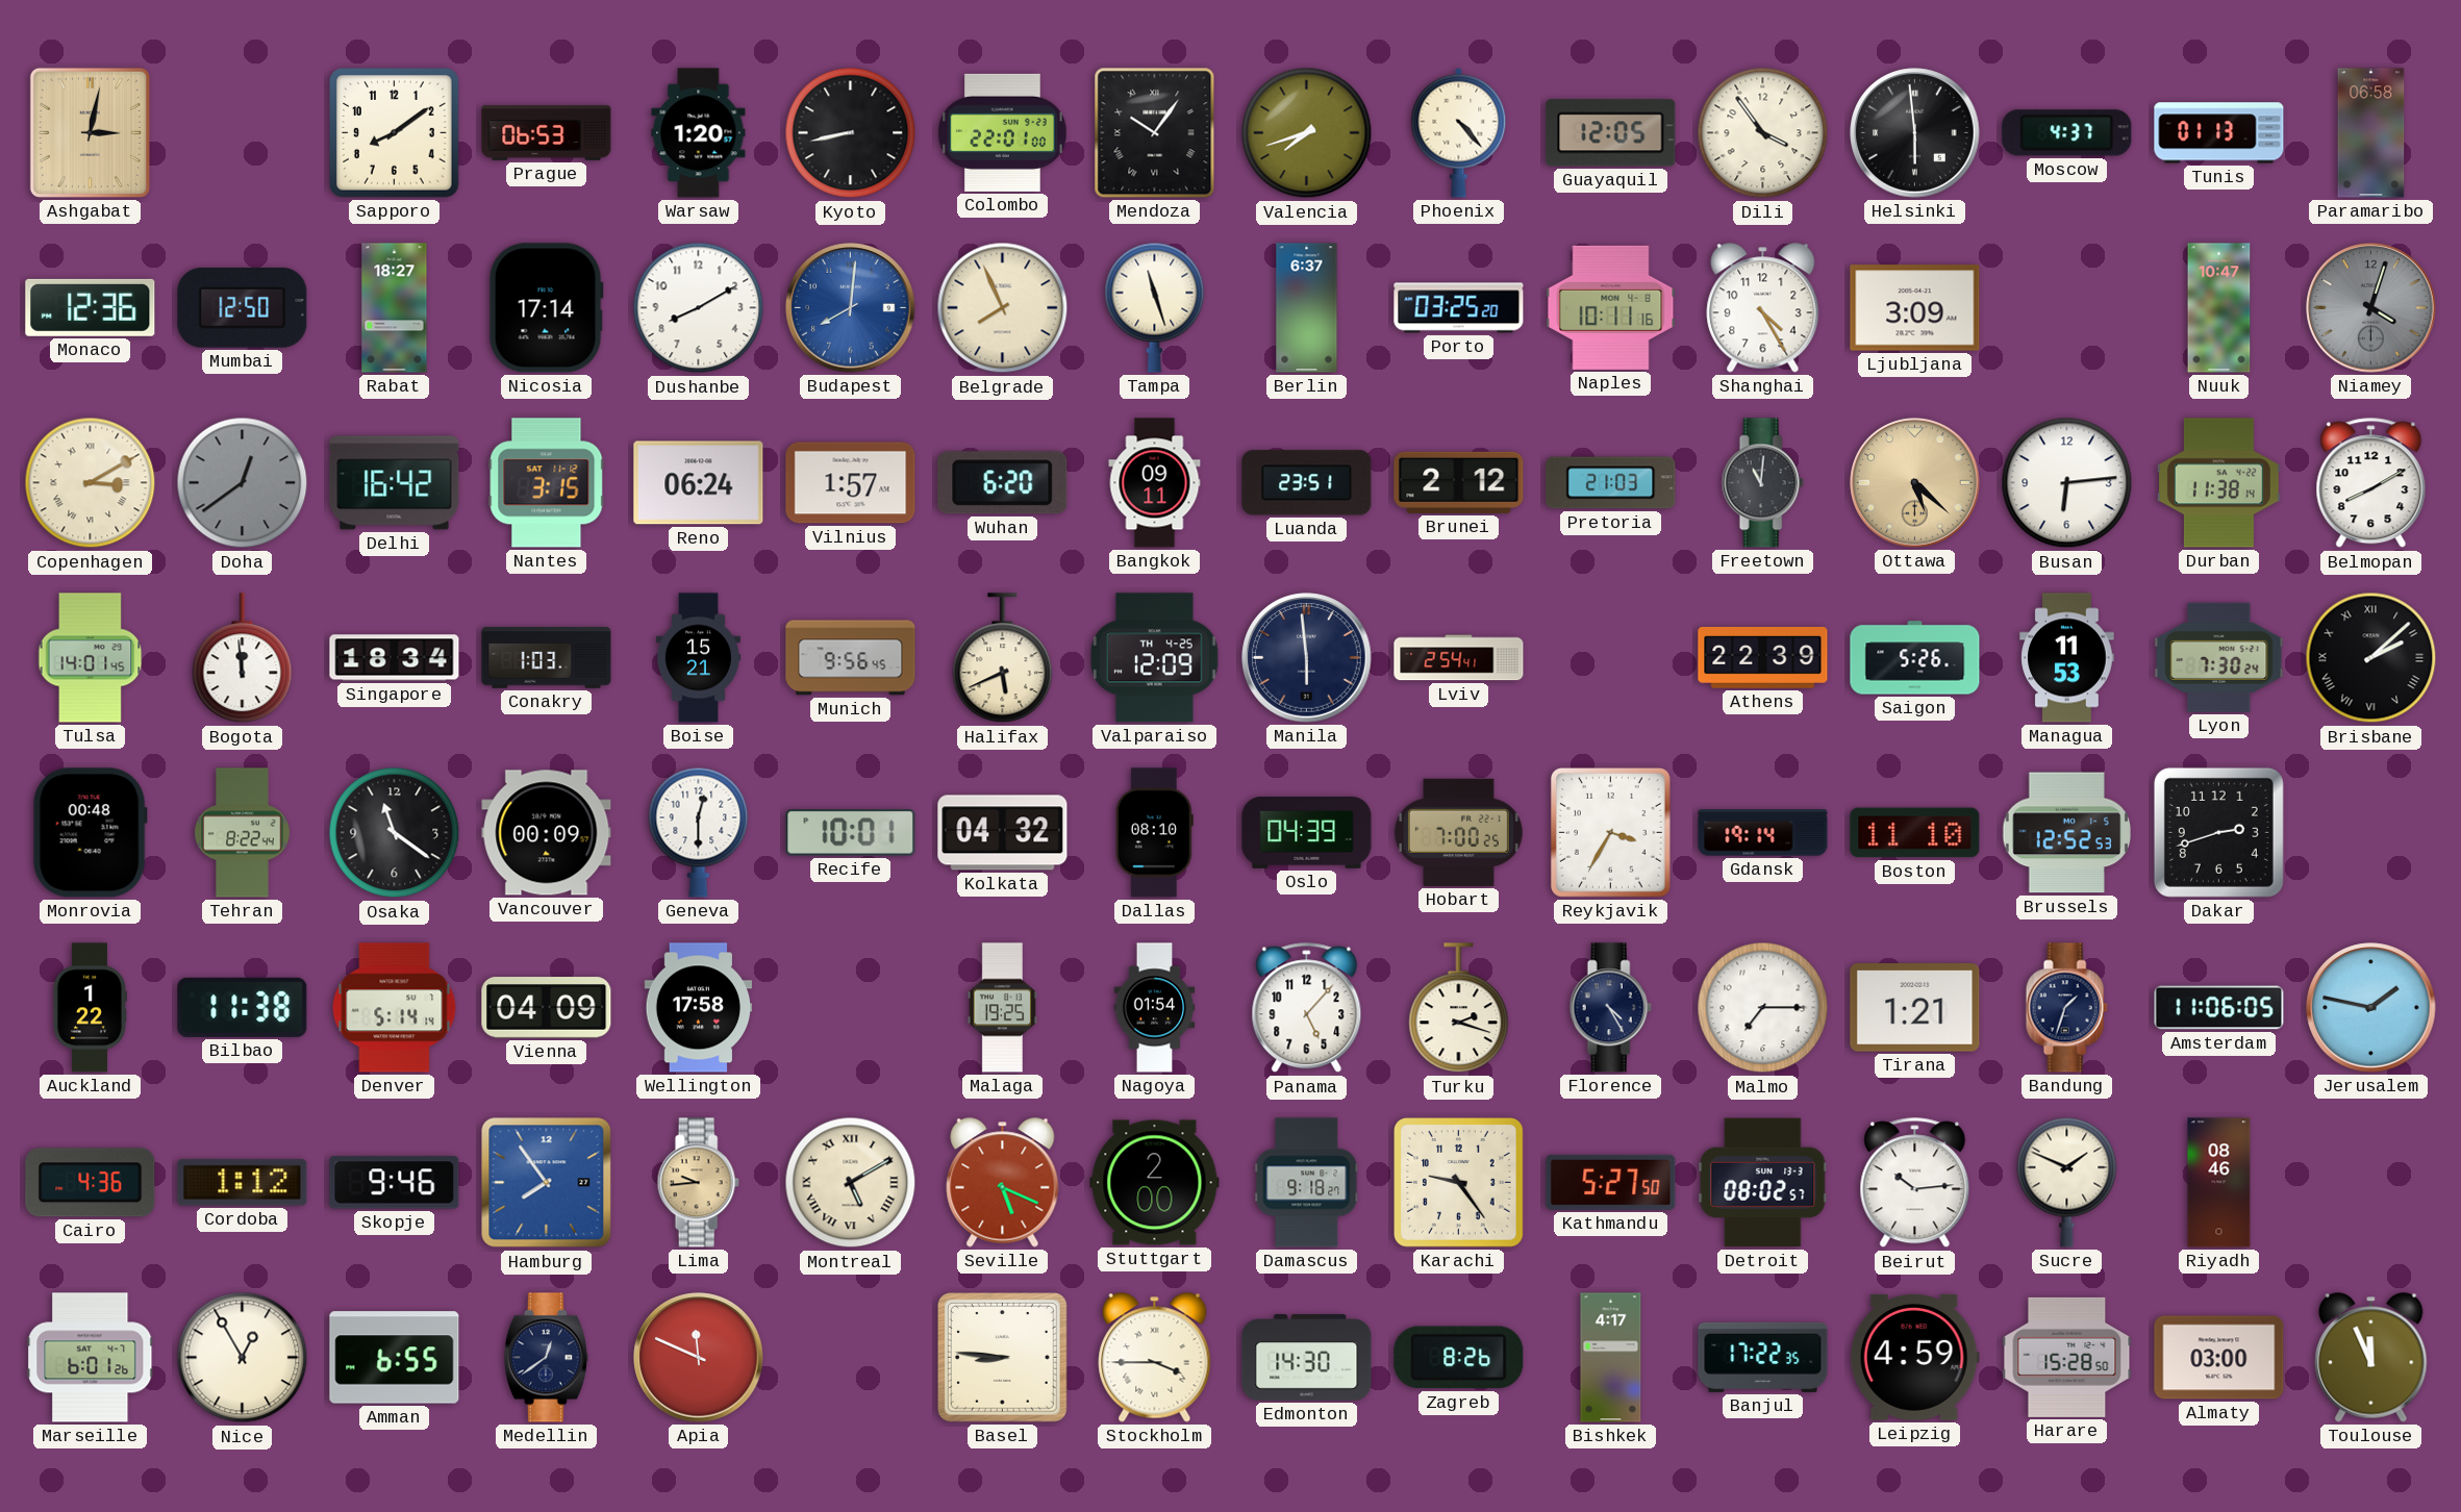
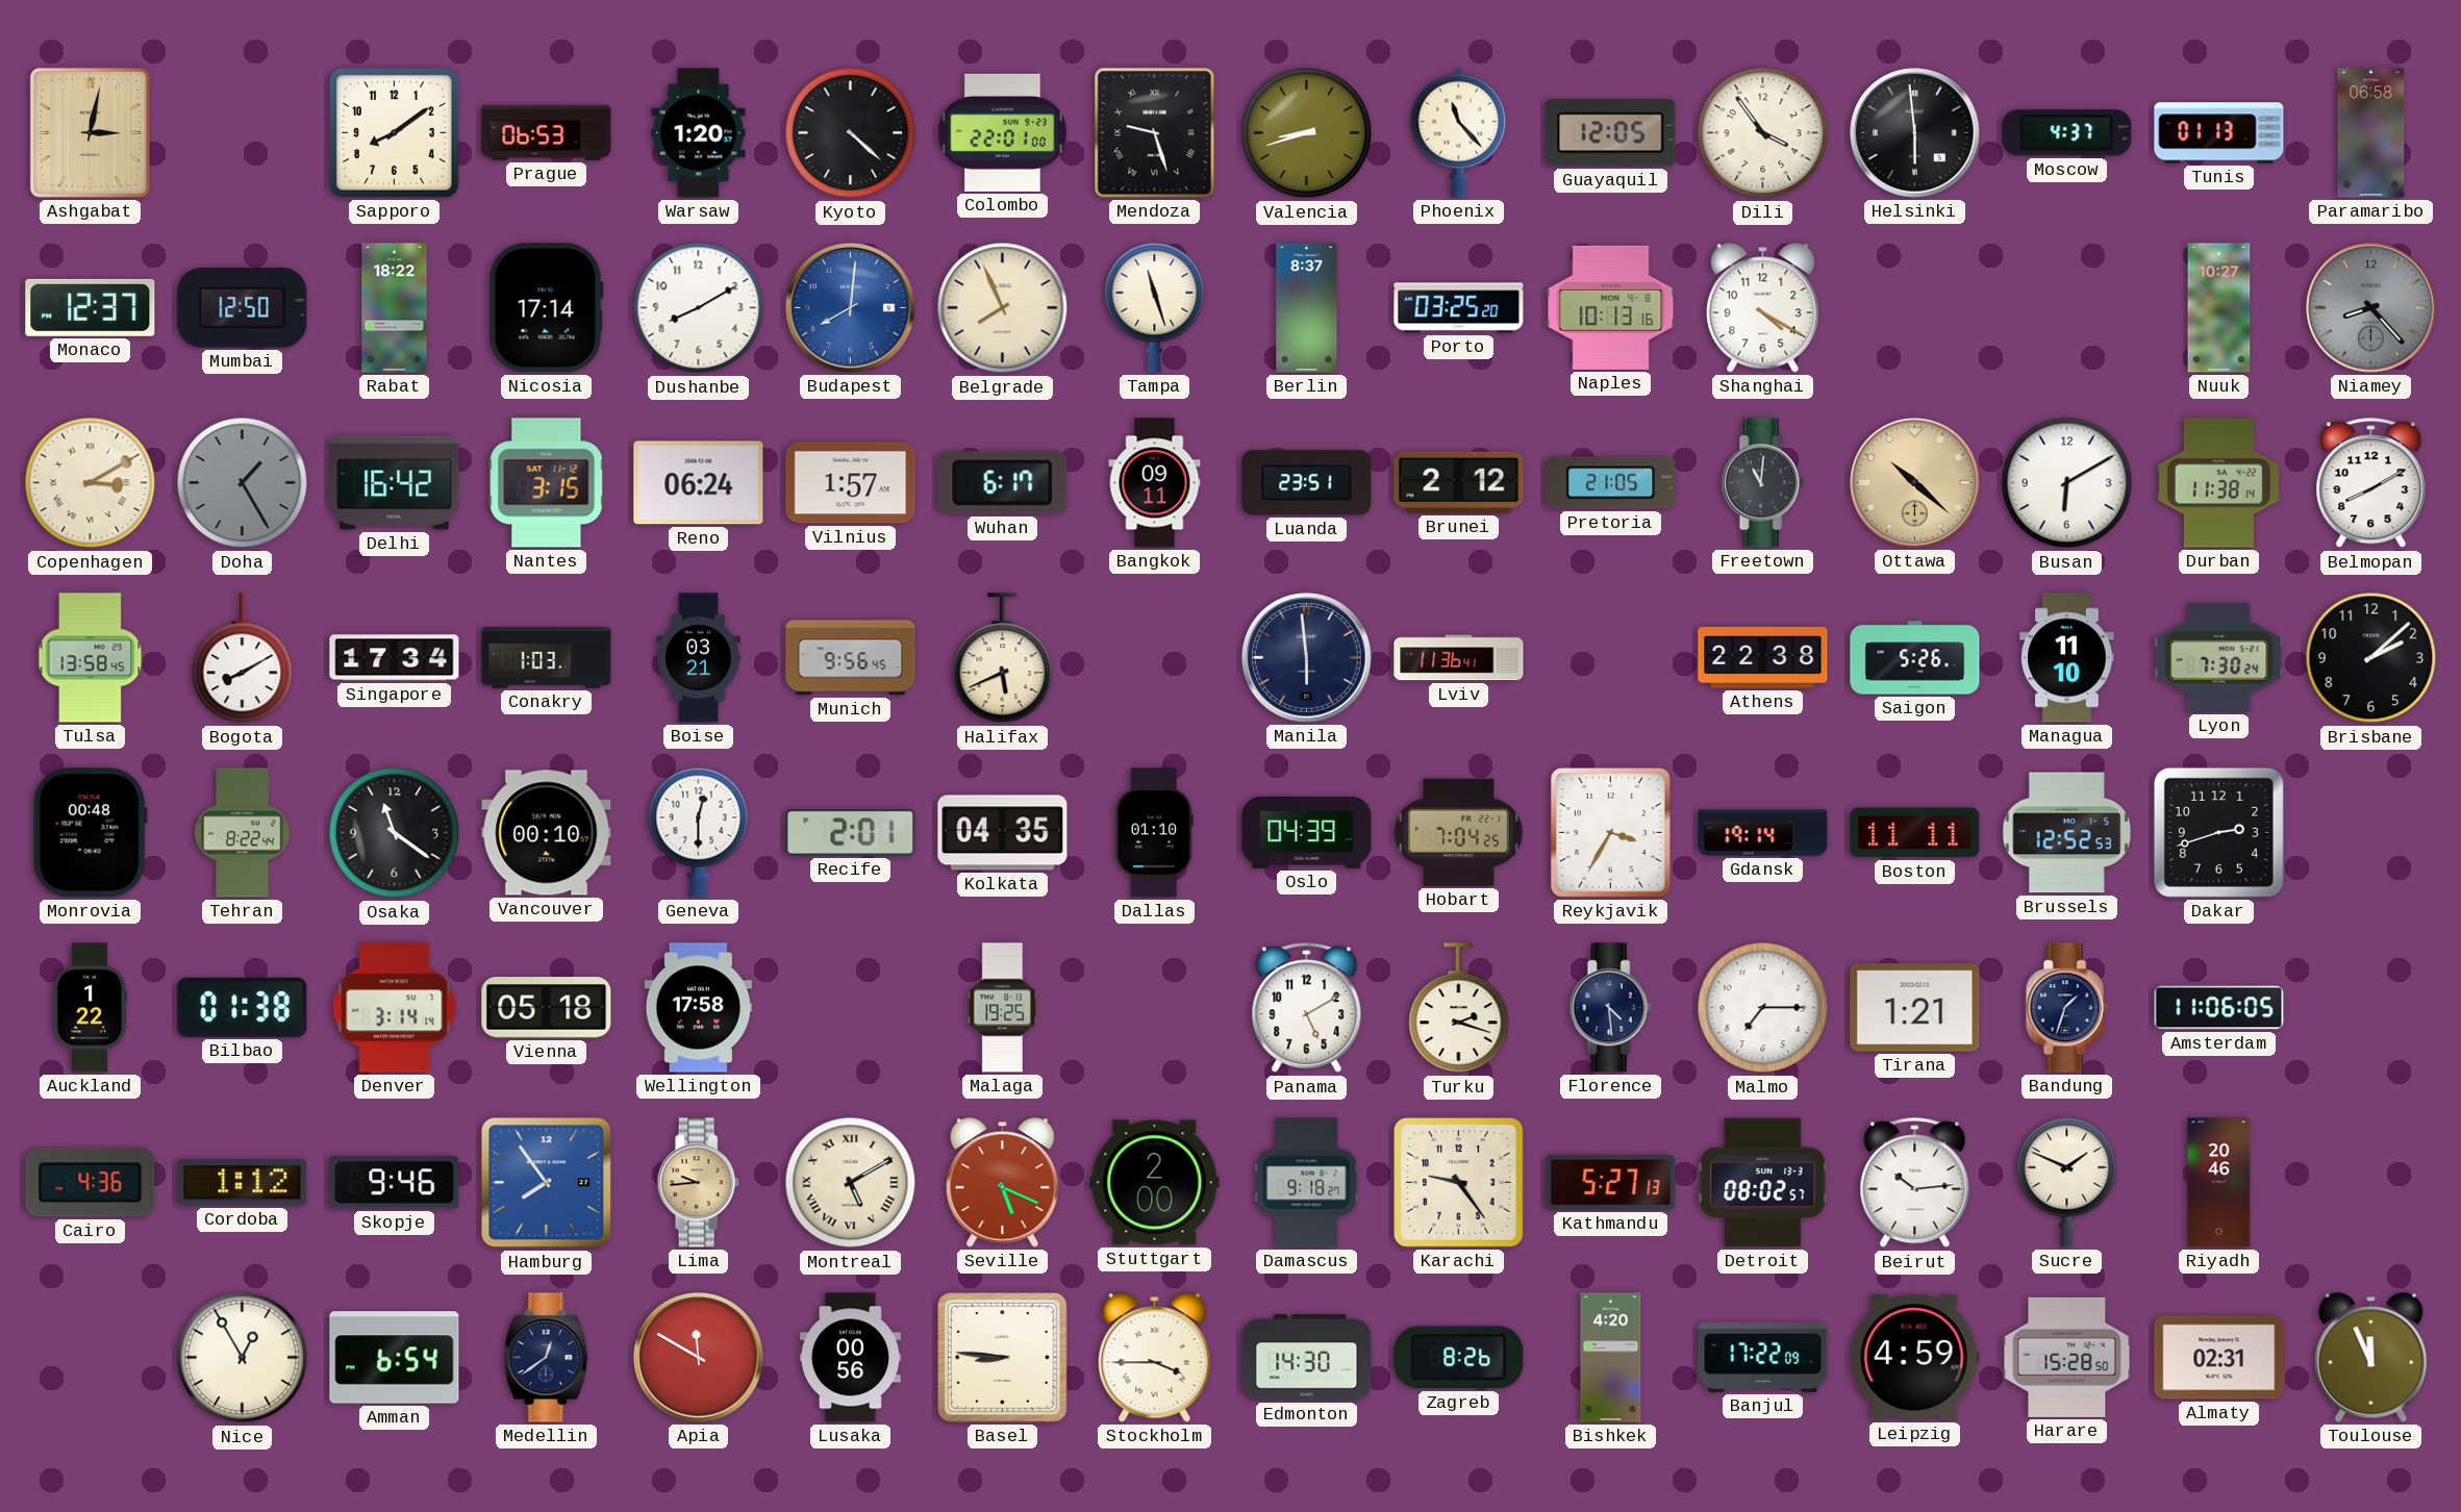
Kyoto: 8:43 -> 4:22
Mendoza: 10:06 -> 9:27
Valencia: 7:42 -> 8:42
Phoenix: 4:23 -> 11:23
Monaco: 12:36 -> 12:37
Rabat: 18:27 -> 18:22
Berlin: 6:37 -> 8:37
Naples: 10:11 -> 10:13
Shanghai: 4:25 -> 4:20
Ljubljana: 3:09 -> none
Nuuk: 10:47 -> 10:27
Niamey: 4:03 -> 8:23
Doha: 12:39 -> 1:25
Wuhan: 6:20 -> 6:17
Pretoria: 21:03 -> 21:05
Ottawa: 5:22 -> 10:22
Busan: 6:14 -> 6:10
Tulsa: 14:01 -> 13:58
Bogota: 11:59 -> 8:10
Singapore: 18:34 -> 17:34
Boise: 15:21 -> 03:21
Valparaiso: 12:09 -> none
Lviv: 2:54 -> 11:36
Athens: 22:39 -> 22:38
Managua: 11:53 -> 11:10
Brisbane numerals: Roman -> Arabic
Vancouver: 00:09 -> 00:10
Recife: 10:01 -> 2:01
Kolkata: 04:32 -> 04:35
Dallas: 08:10 -> 01:10
Hobart: 7:00 -> 7:04
Boston: 11:10 -> 11:11
Bilbao: 11:38 -> 01:38
Denver: 5:14 -> 3:14
Vienna: 04:09 -> 05:18
Nagoya: 01:54 -> none
Panama: 5:07 -> 5:10
Florence: 4:25 -> 4:29
Jerusalem: 1:47 -> none
Kathmandu: 5:27:50 -> 5:27:13
Riyadh: 08:46 -> 20:46
Marseille: 6:01 -> none
Amman: 6:55 -> 6:54
Apia: 11:49 -> 11:50
Lusaka: none -> 00:56
Bishkek: 4:17 -> 4:20
Banjul: 17:22:35 -> 17:22:09
Almaty: 03:00 -> 02:31
